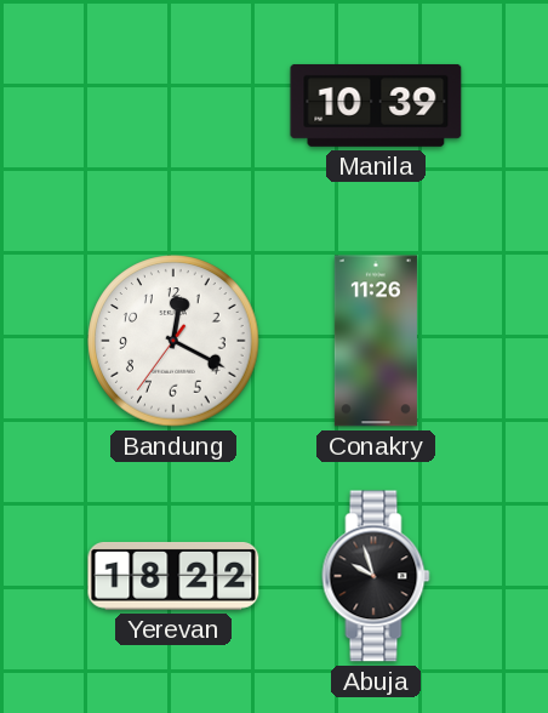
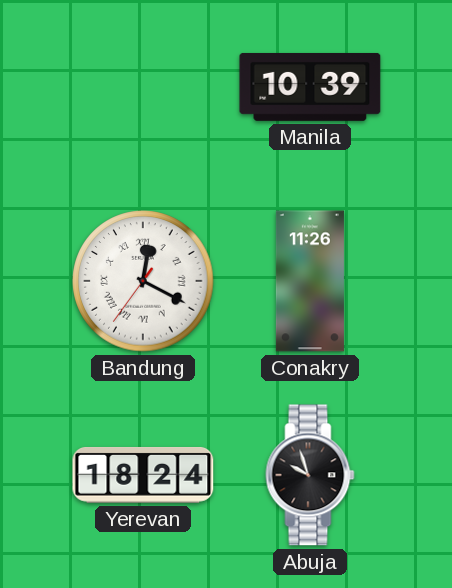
Bandung numerals: Arabic -> Roman
Yerevan: 18:22 -> 18:24
